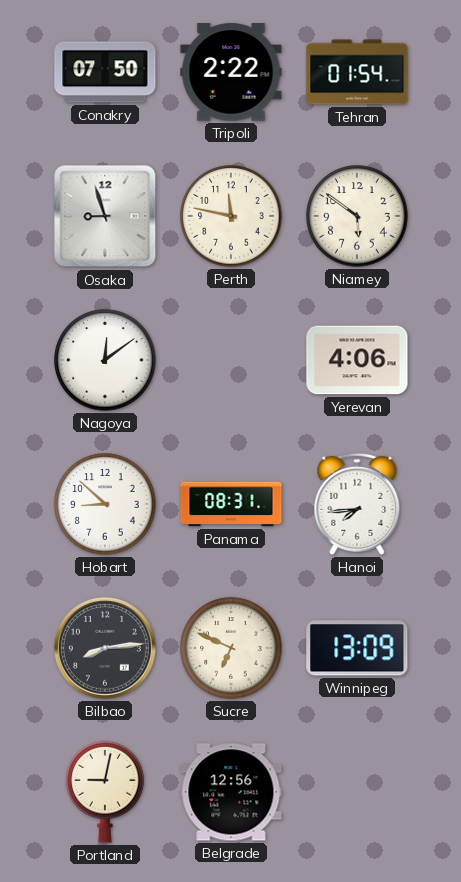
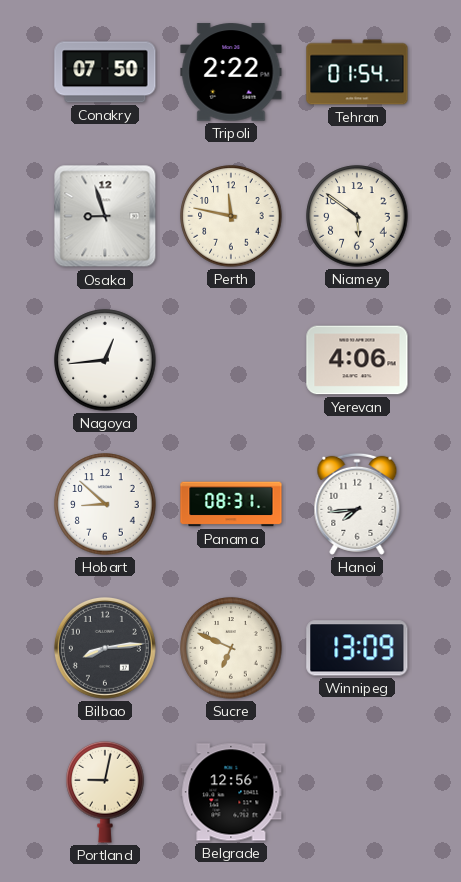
Nagoya: 12:09 -> 12:44
